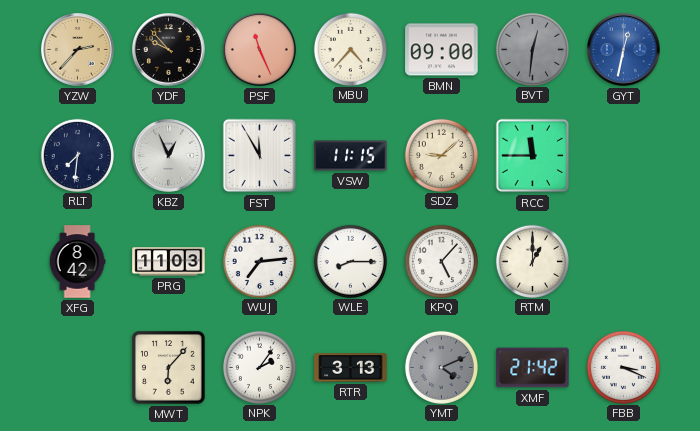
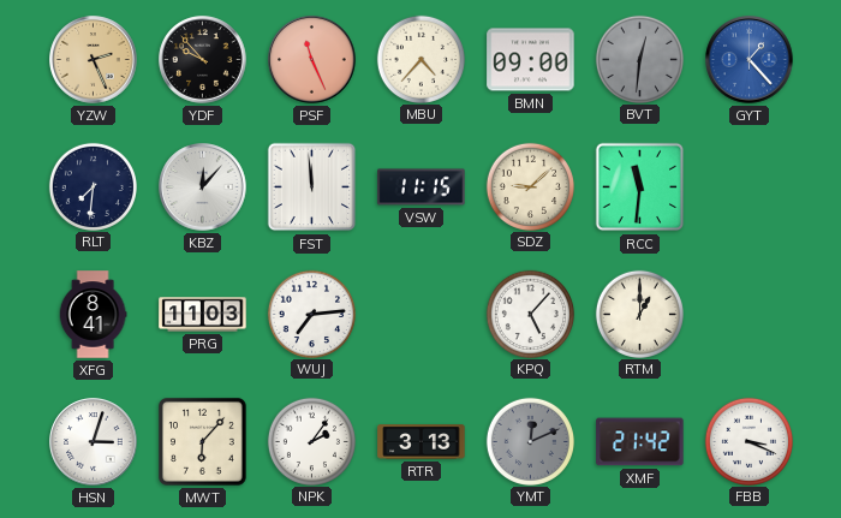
YZW: 2:37 -> 2:26
GYT: 12:32 -> 1:23
KBZ: 12:56 -> 12:07
FST: 11:55 -> 11:59
RCC: 11:45 -> 11:31
XFG: 8:42 -> 8:41
WLE: 8:15 -> none
HSN: none -> 3:03
YMT: 4:11 -> 12:11
